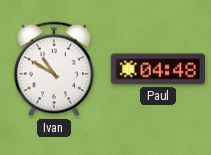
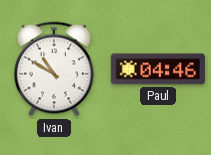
Paul: 04:48 -> 04:46
